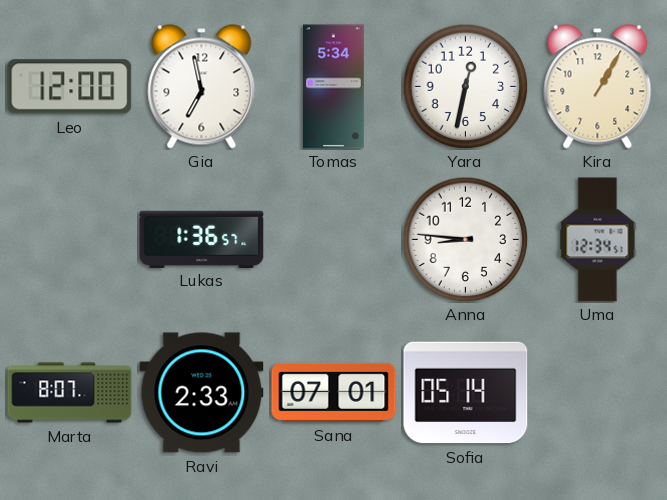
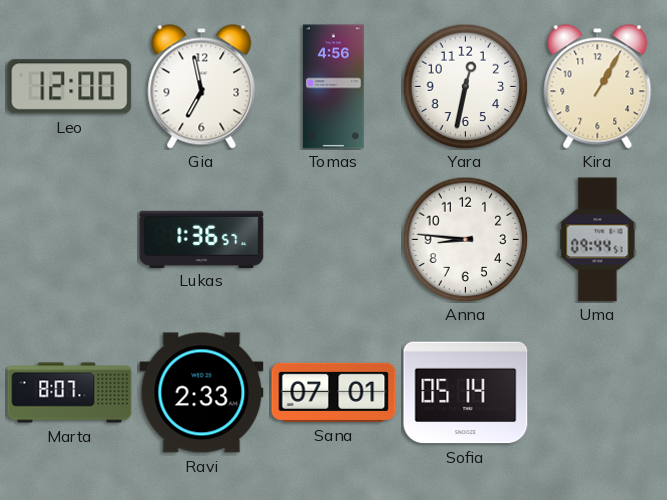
Tomas: 5:34 -> 4:56
Uma: 12:34 -> 09:44
